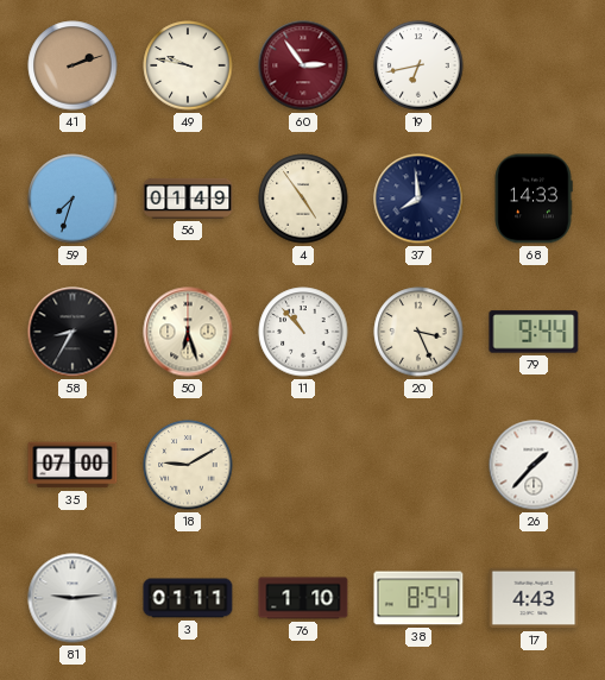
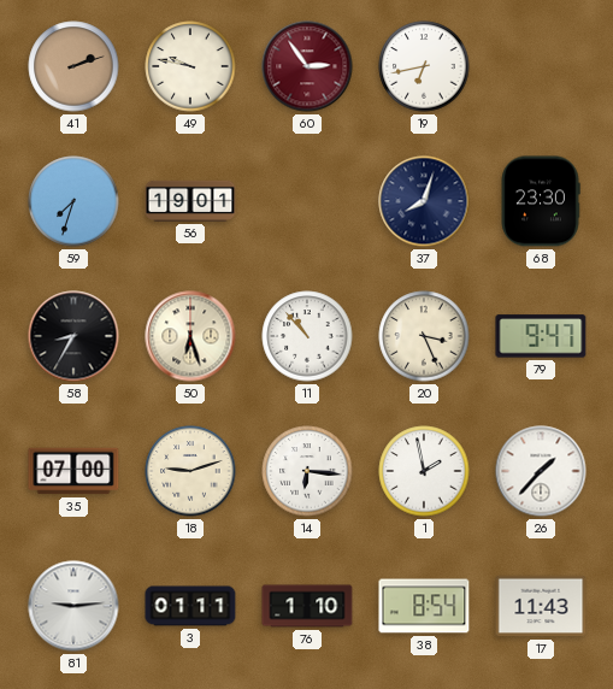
56: 01:49 -> 19:01
4: 4:54 -> none
37: 7:59 -> 8:03
68: 14:33 -> 23:30
79: 9:44 -> 9:47
18: 9:10 -> 9:12
14: none -> 6:16
1: none -> 1:58
17: 4:43 -> 11:43
